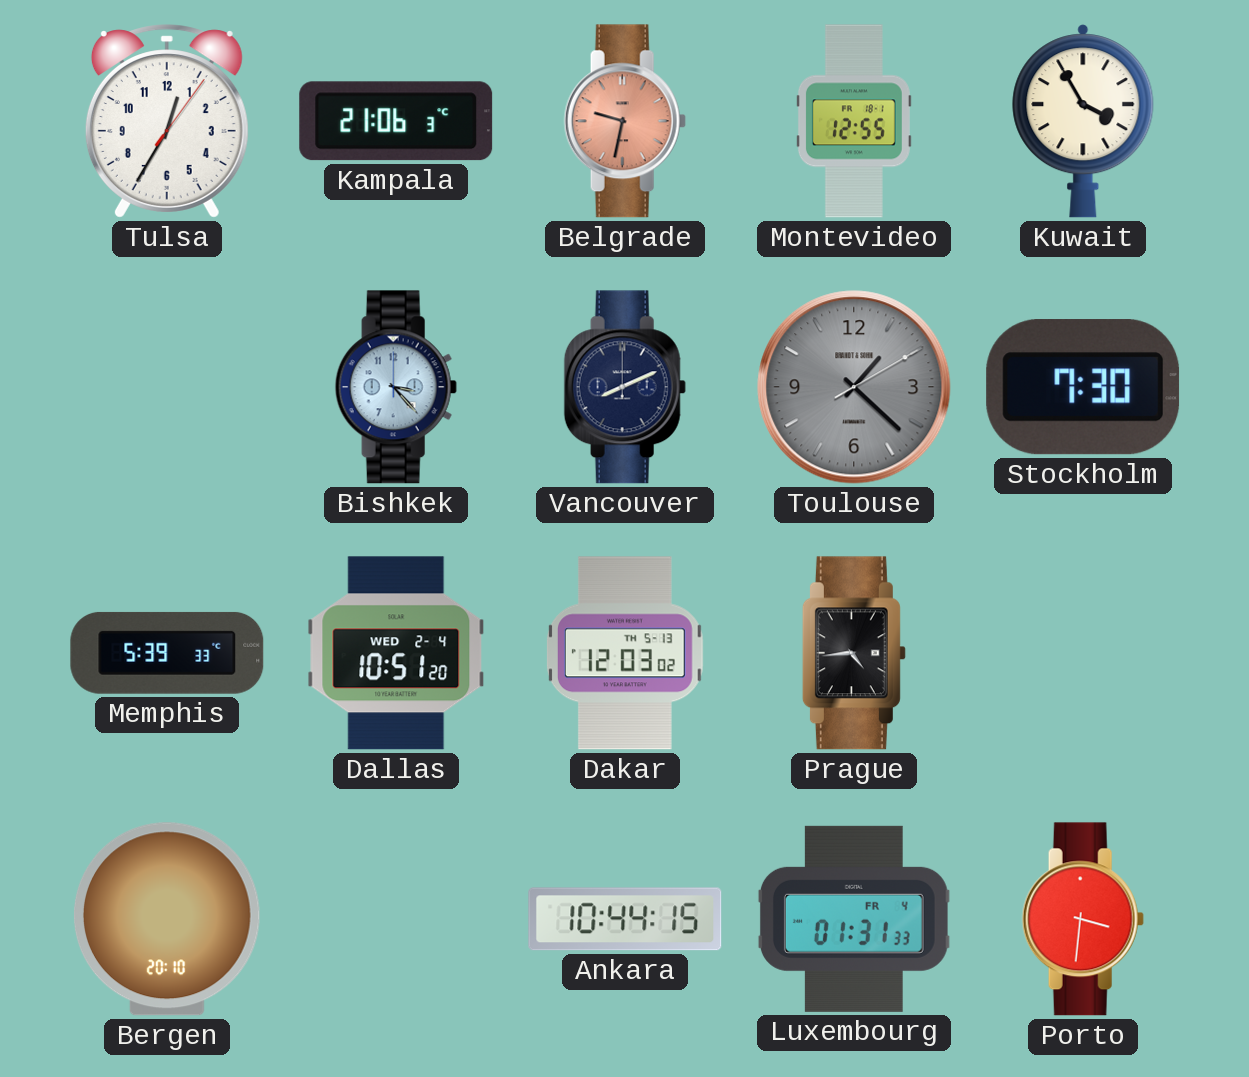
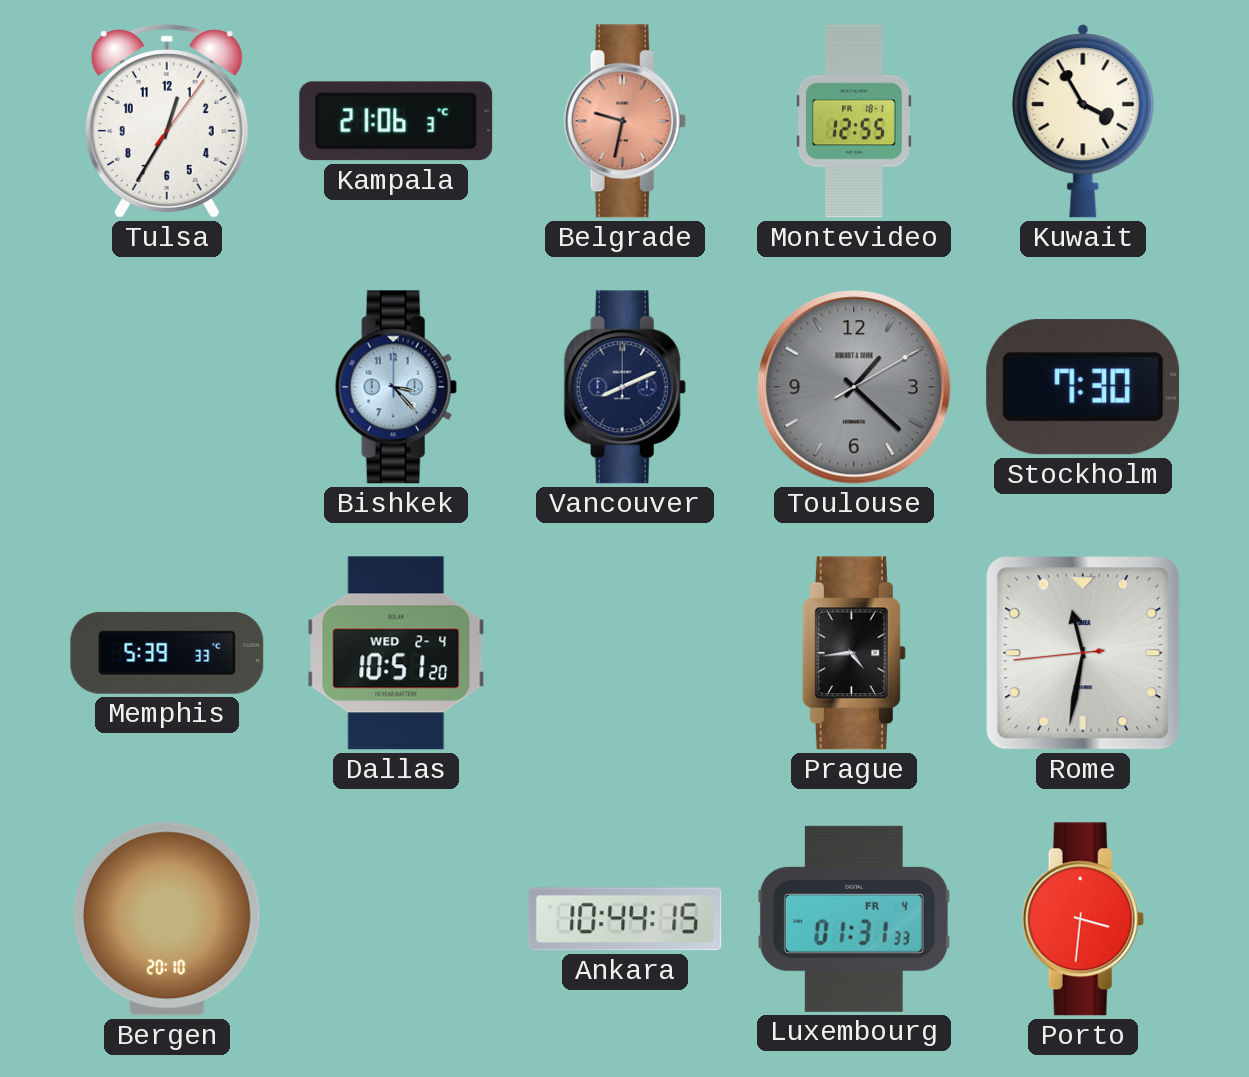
Dakar: 12:03 -> none
Rome: none -> 11:31
